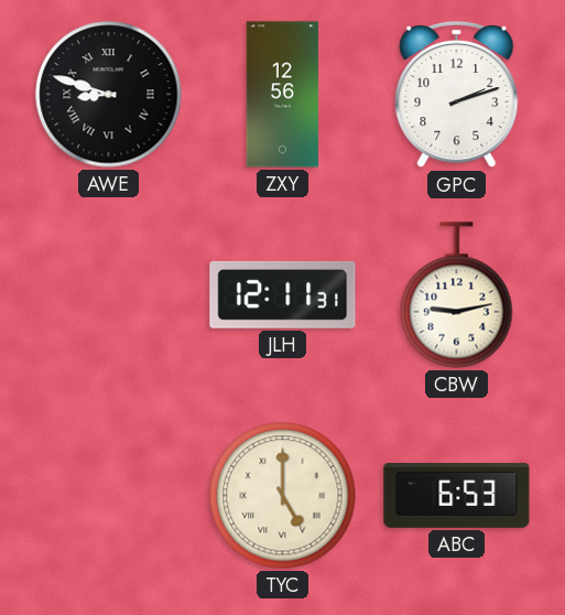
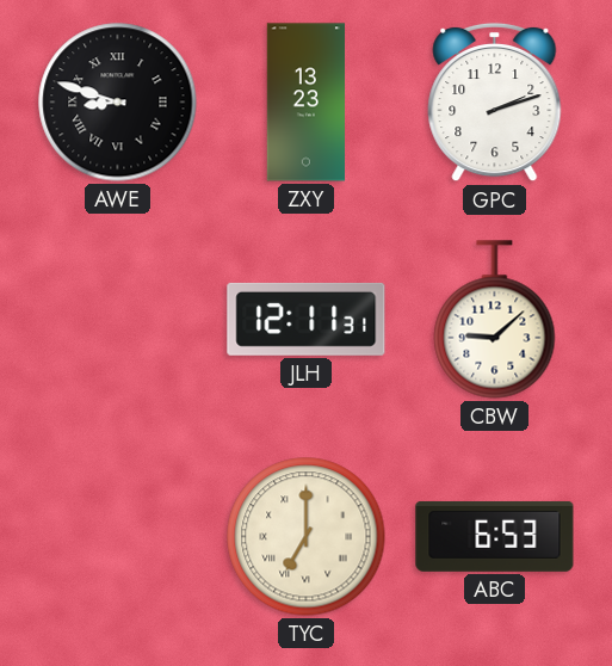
ZXY: 12:56 -> 13:23
CBW: 9:13 -> 9:08
TYC: 5:00 -> 7:00
